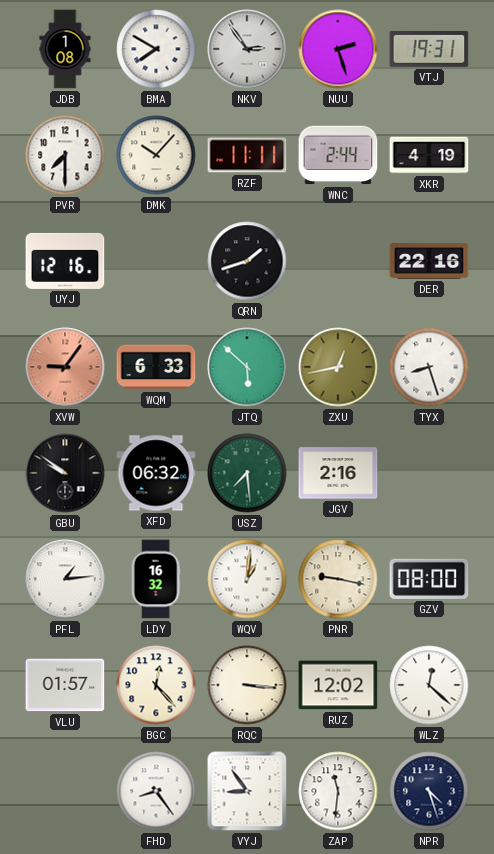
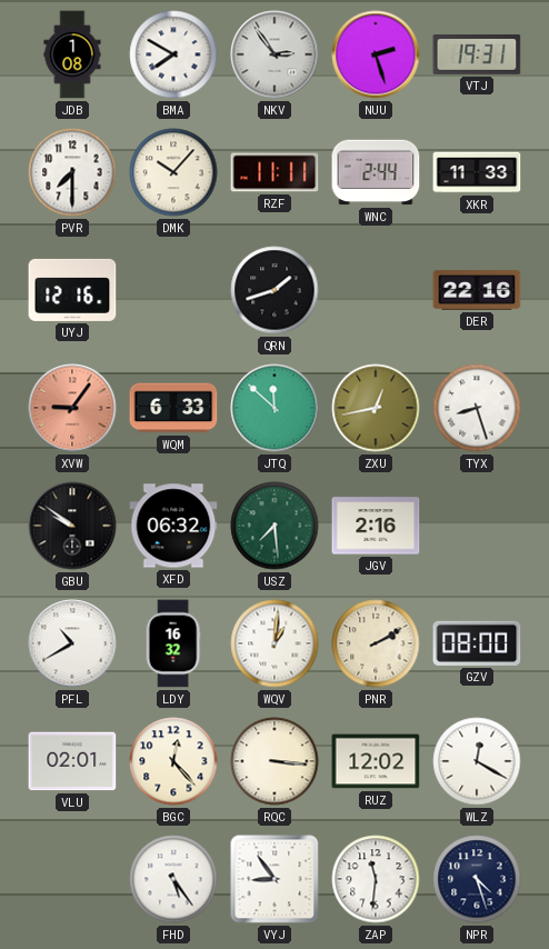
XKR: 4:19 -> 11:33
JTQ: 5:52 -> 11:52
PFL: 1:14 -> 10:40
PNR: 9:17 -> 2:10
VLU: 01:57 -> 02:01
WLZ: 12:22 -> 12:20
FHD: 8:24 -> 5:24
